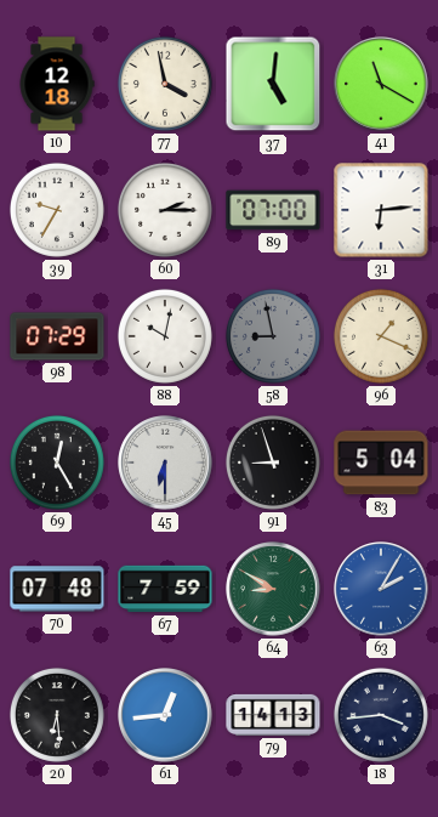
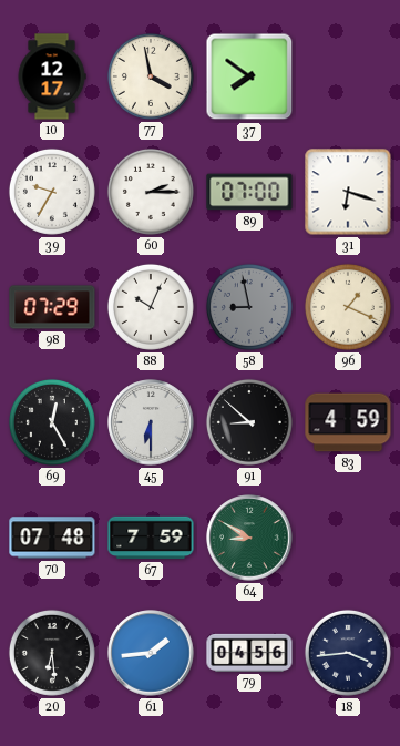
10: 12:18 -> 12:17
37: 5:01 -> 7:51
41: 11:20 -> none
31: 6:14 -> 6:18
88: 10:02 -> 10:04
91: 8:57 -> 8:52
83: 5:04 -> 4:59
63: 2:05 -> none
61: 12:44 -> 1:44
79: 14:13 -> 04:56
